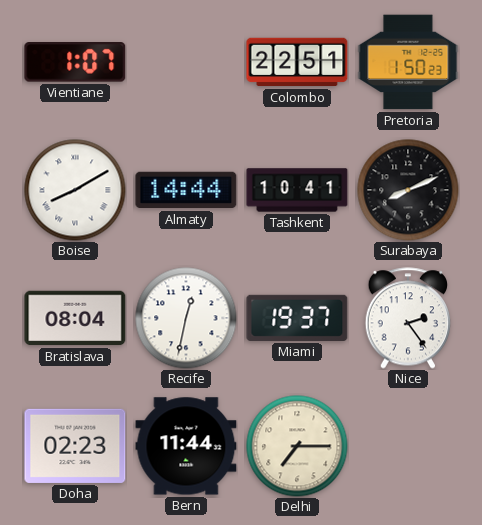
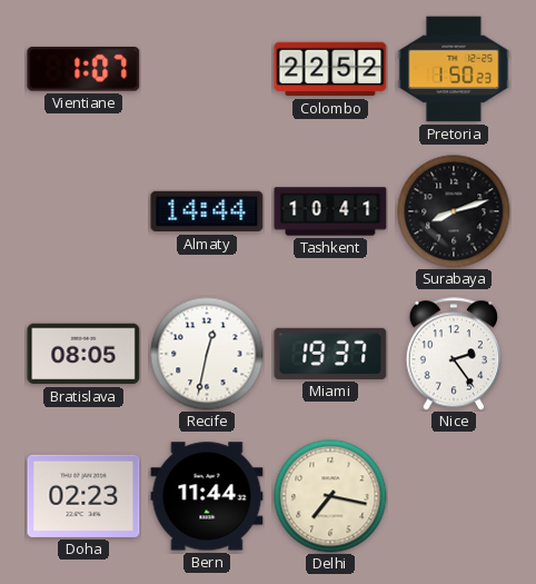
Colombo: 22:51 -> 22:52
Boise: 8:10 -> none
Surabaya: 8:11 -> 8:12
Bratislava: 08:04 -> 08:05
Delhi: 7:15 -> 7:17
